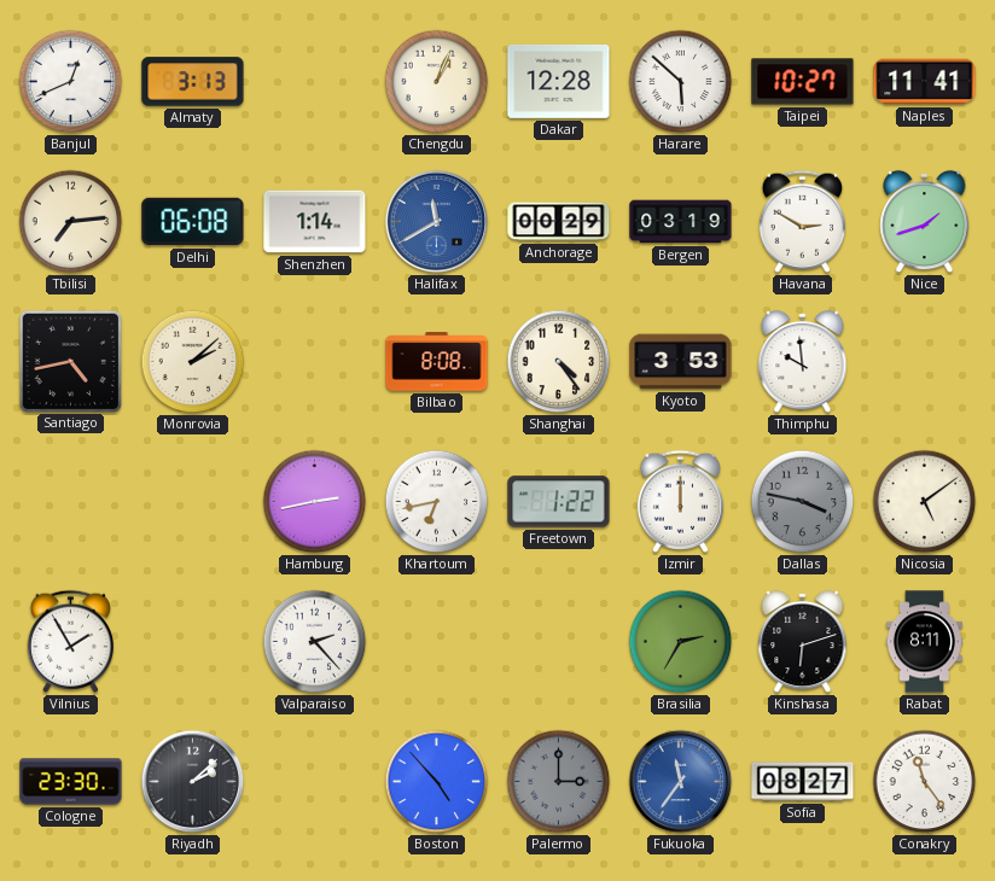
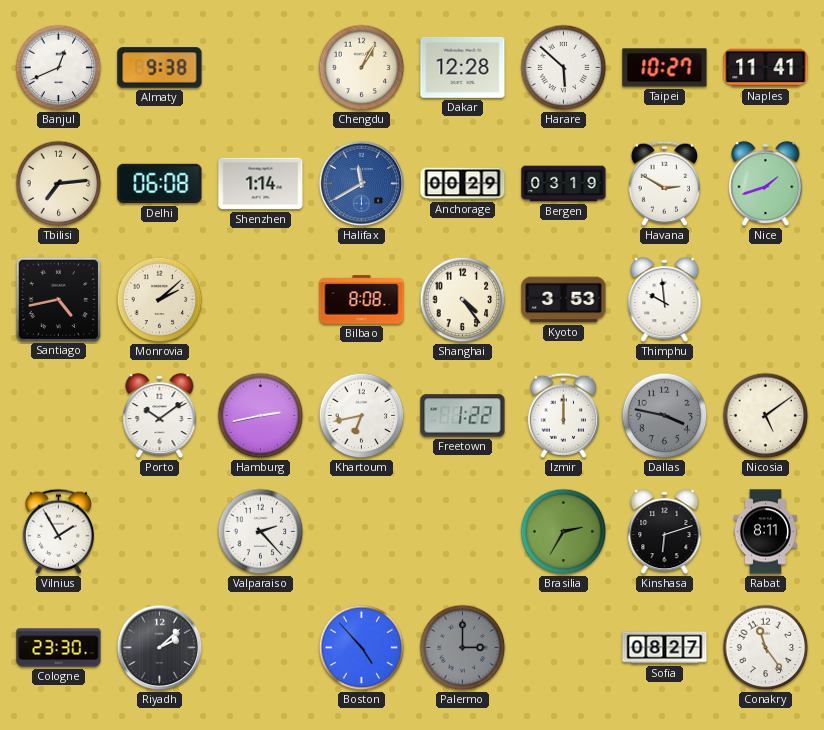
Almaty: 3:13 -> 9:38
Chengdu: 1:04 -> 1:05
Porto: none -> 10:09
Fukuoka: 11:36 -> none
